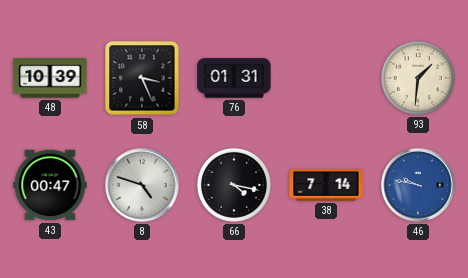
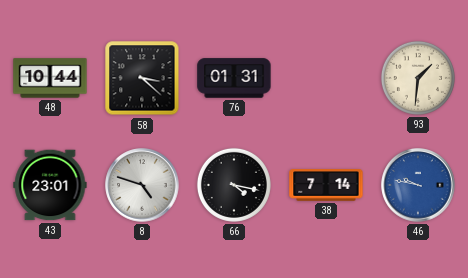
48: 10:39 -> 10:44
58: 3:26 -> 3:22
43: 00:47 -> 23:01
